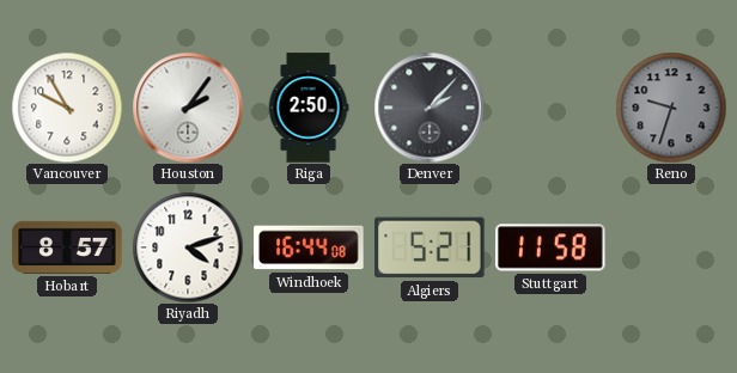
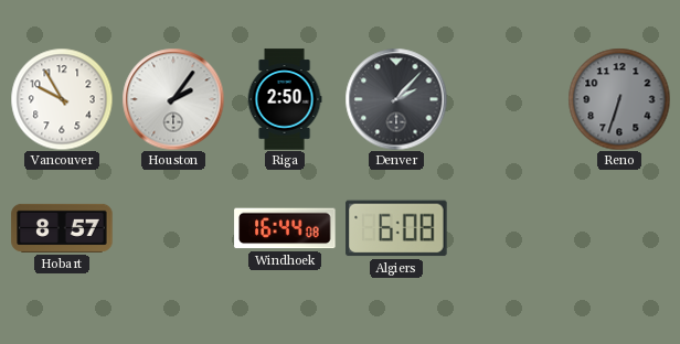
Reno: 9:33 -> 6:33
Riyadh: 4:12 -> none
Algiers: 5:21 -> 6:08
Stuttgart: 11:58 -> none
